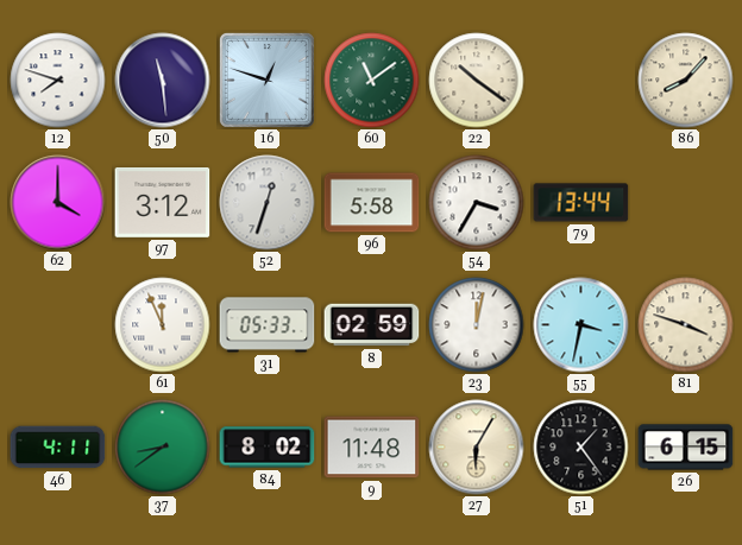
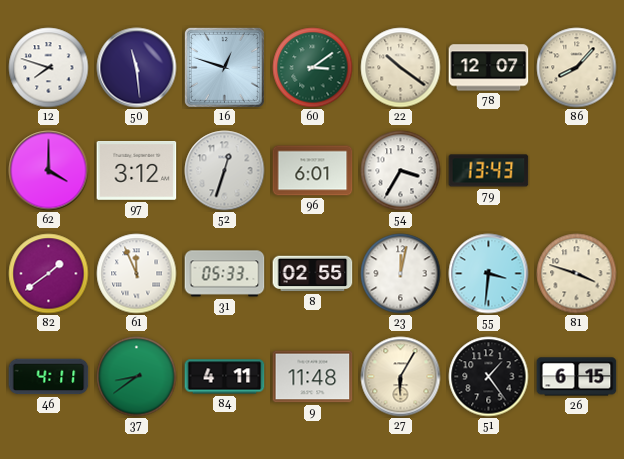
60: 11:09 -> 3:09
78: none -> 12:07
96: 5:58 -> 6:01
79: 13:44 -> 13:43
82: none -> 1:39
8: 02:59 -> 02:55
55: 3:32 -> 3:31
84: 8:02 -> 4:11
